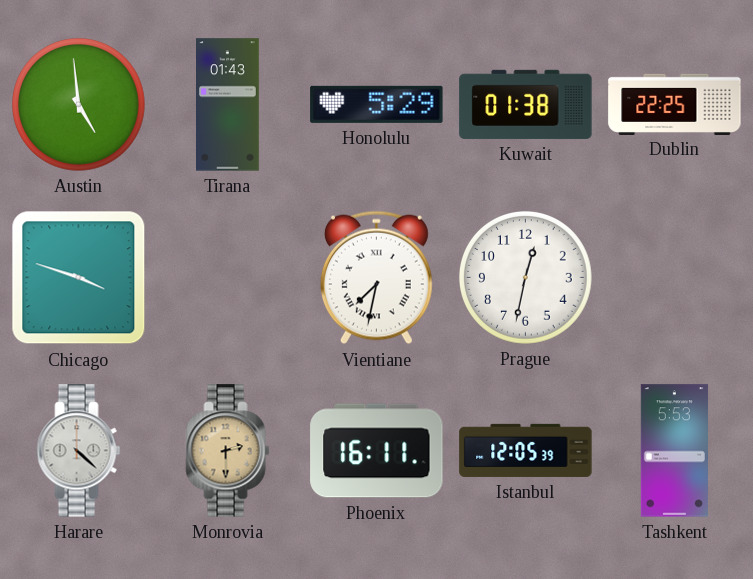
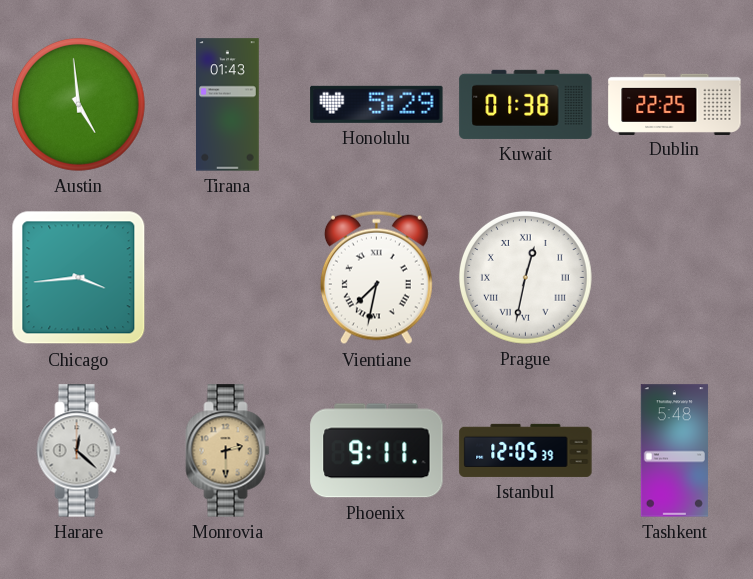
Chicago: 3:48 -> 3:44
Prague numerals: Arabic -> Roman
Harare: 4:22 -> 12:22
Phoenix: 16:11 -> 9:11
Tashkent: 5:53 -> 5:48
